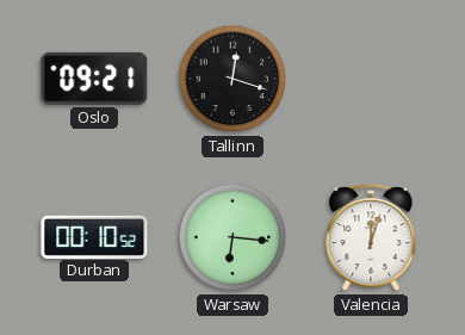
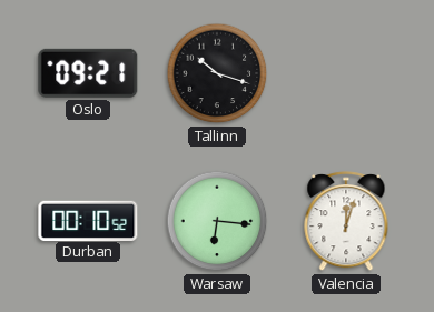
Tallinn: 12:18 -> 10:18
